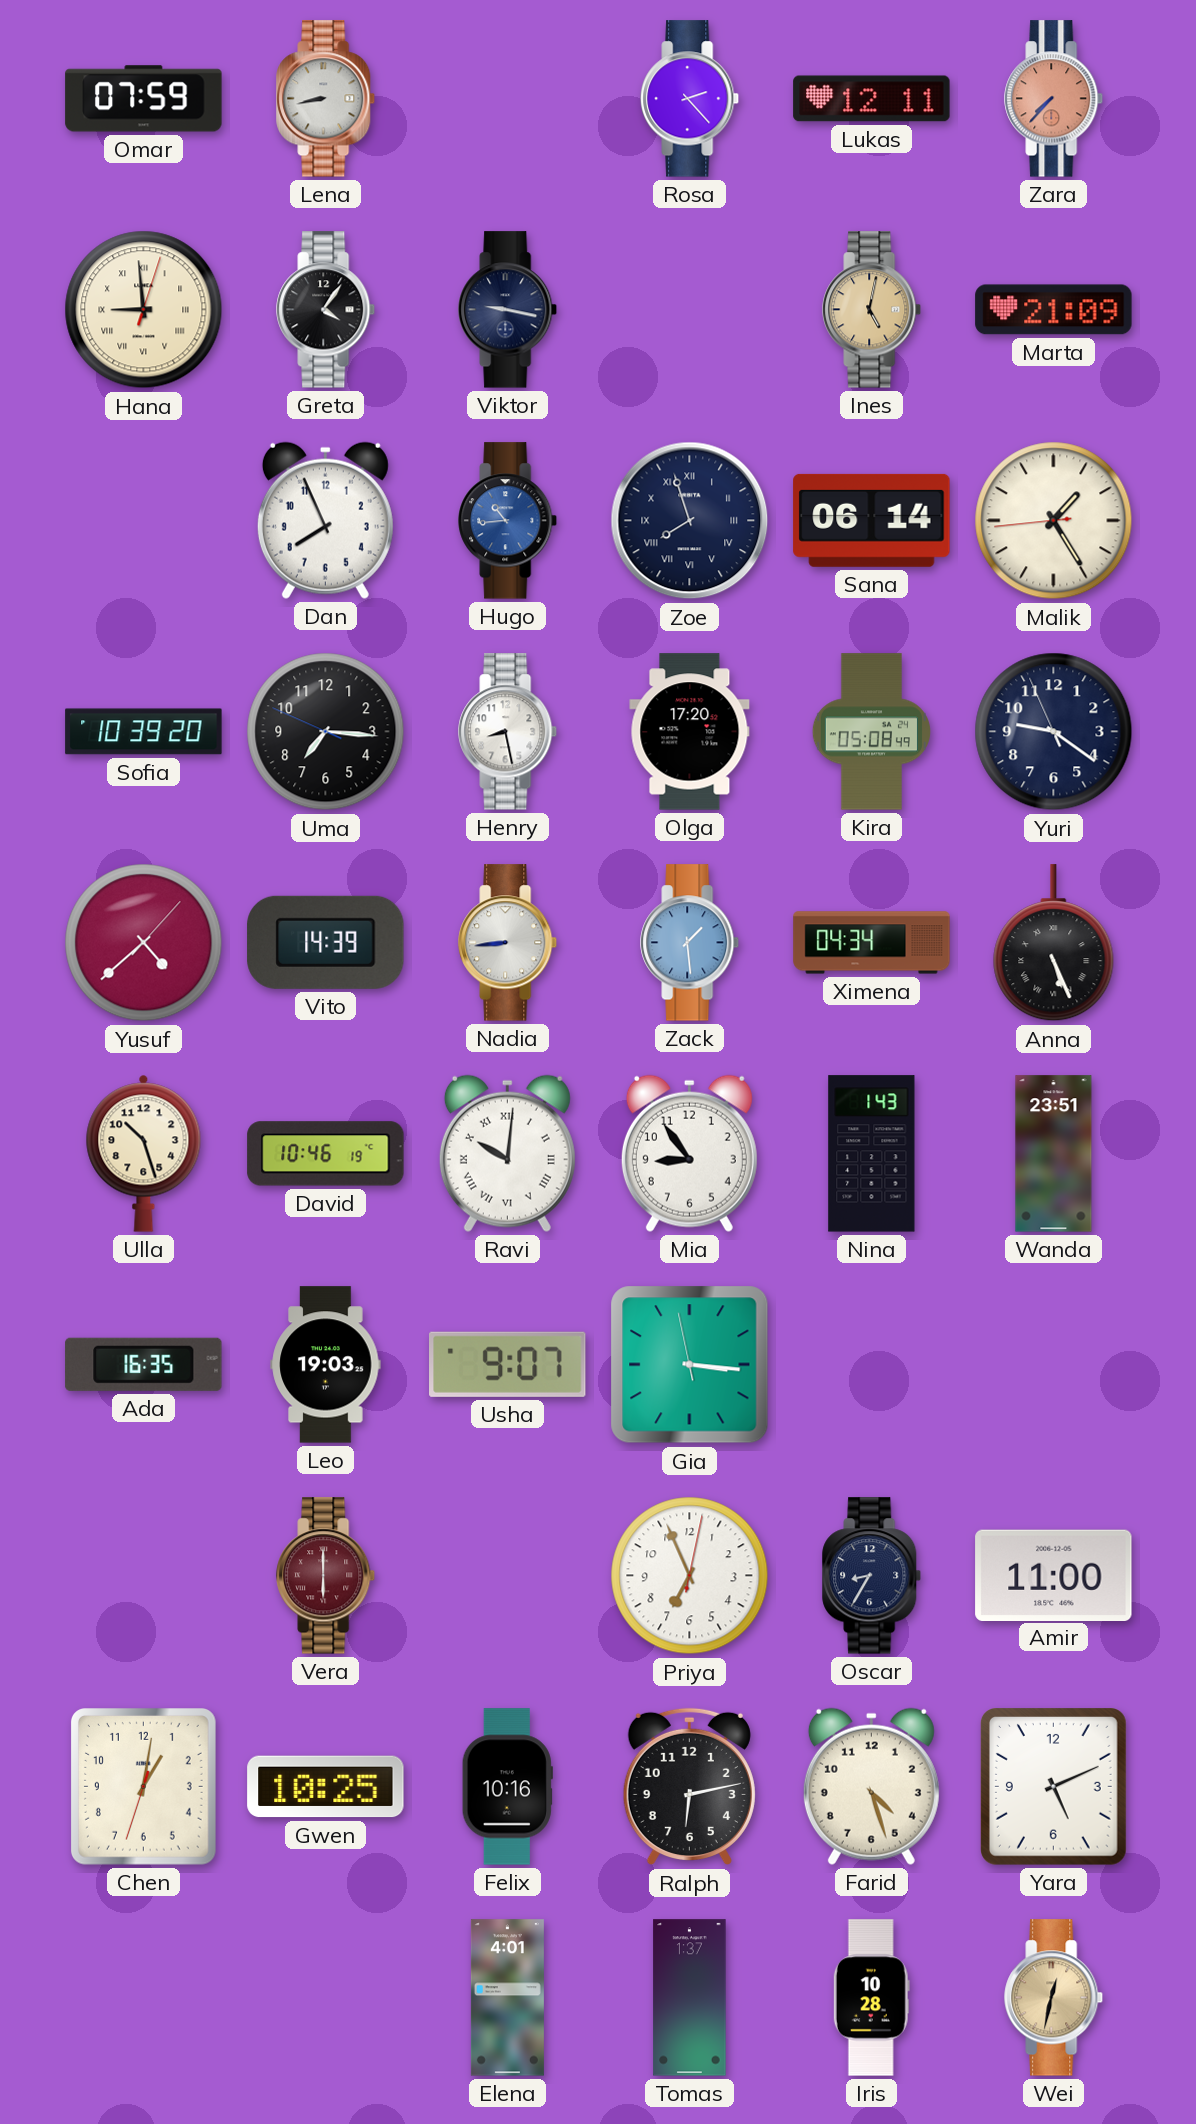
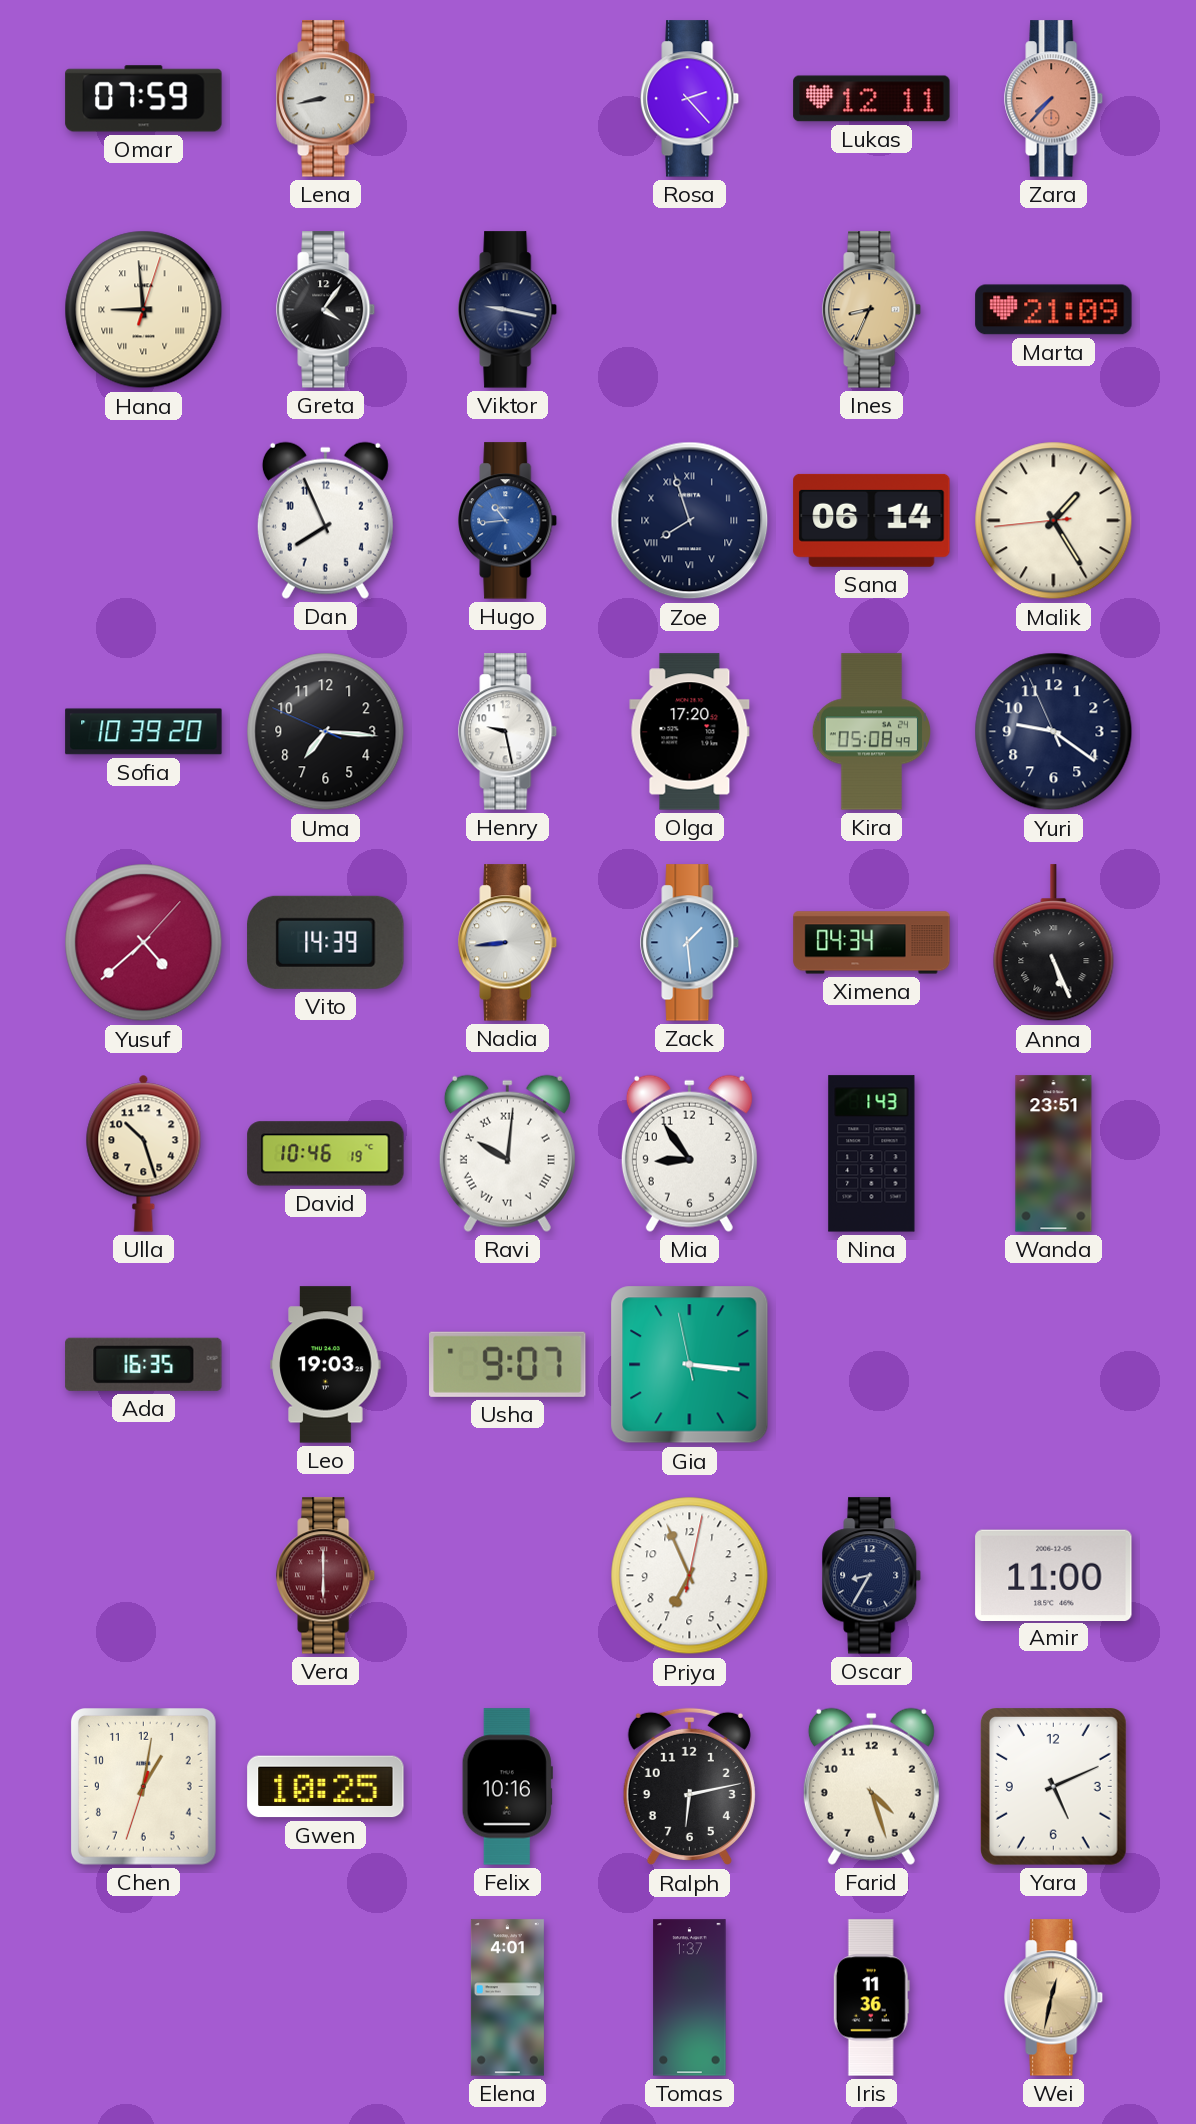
Ines: 5:02 -> 8:34
Henry: 8:28 -> 9:28
Iris: 10:28 -> 11:36
